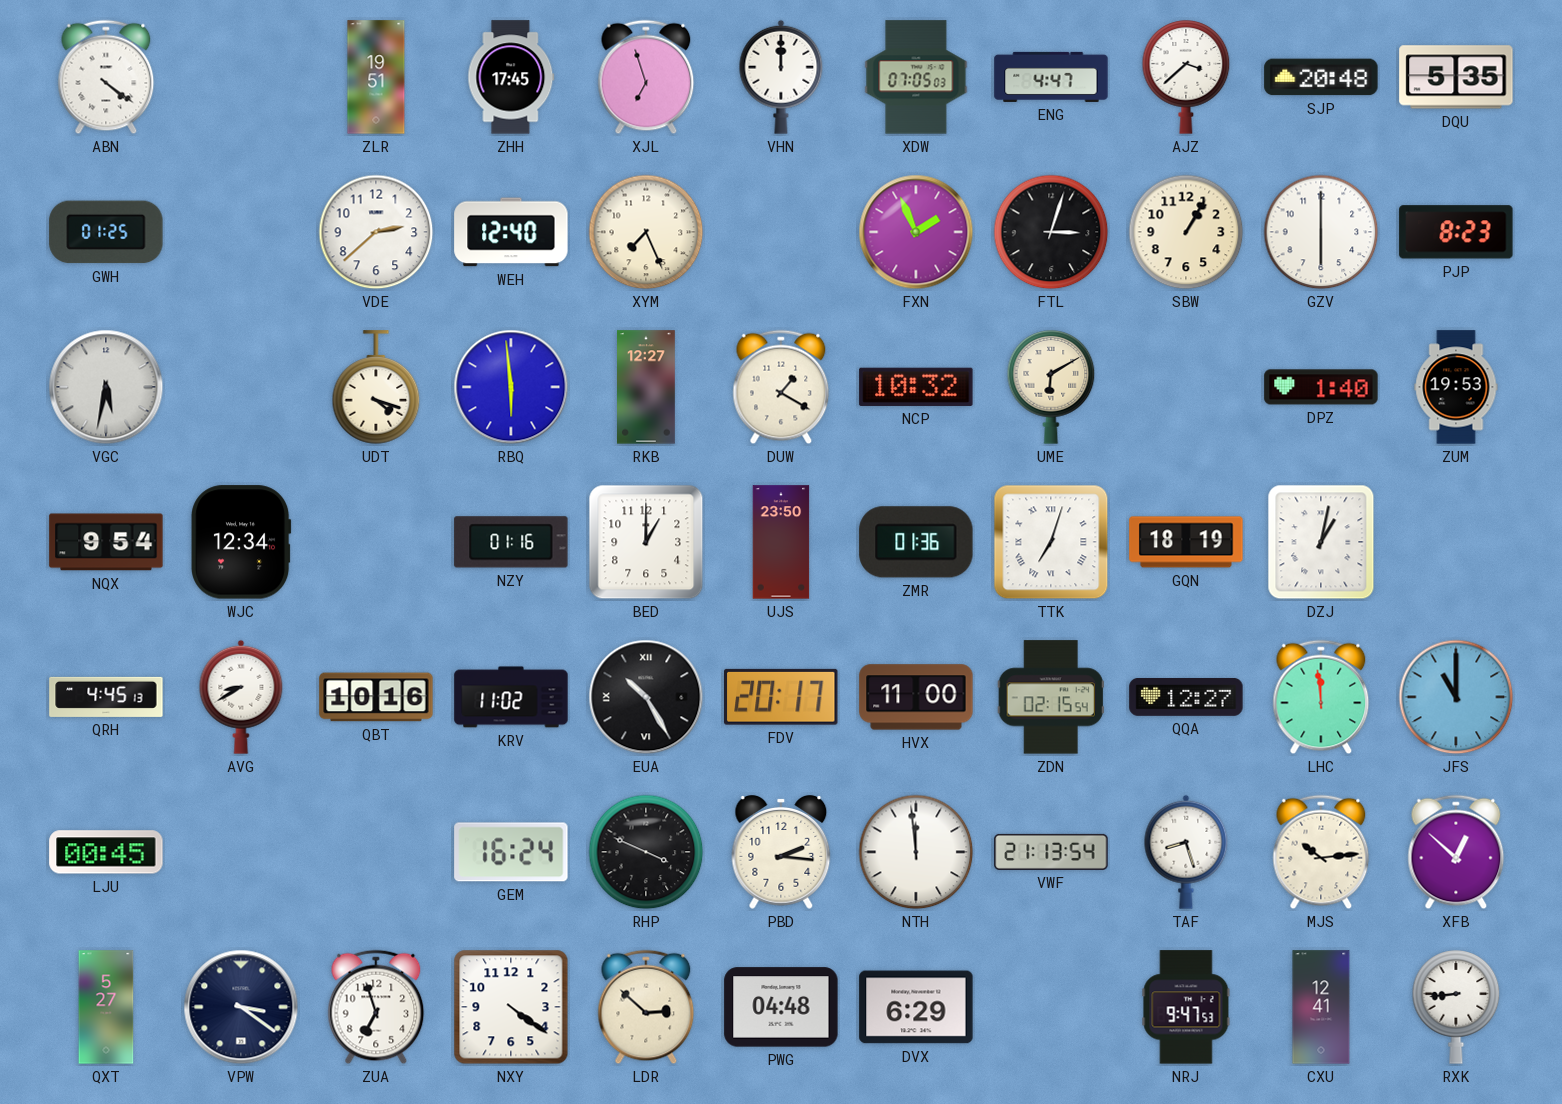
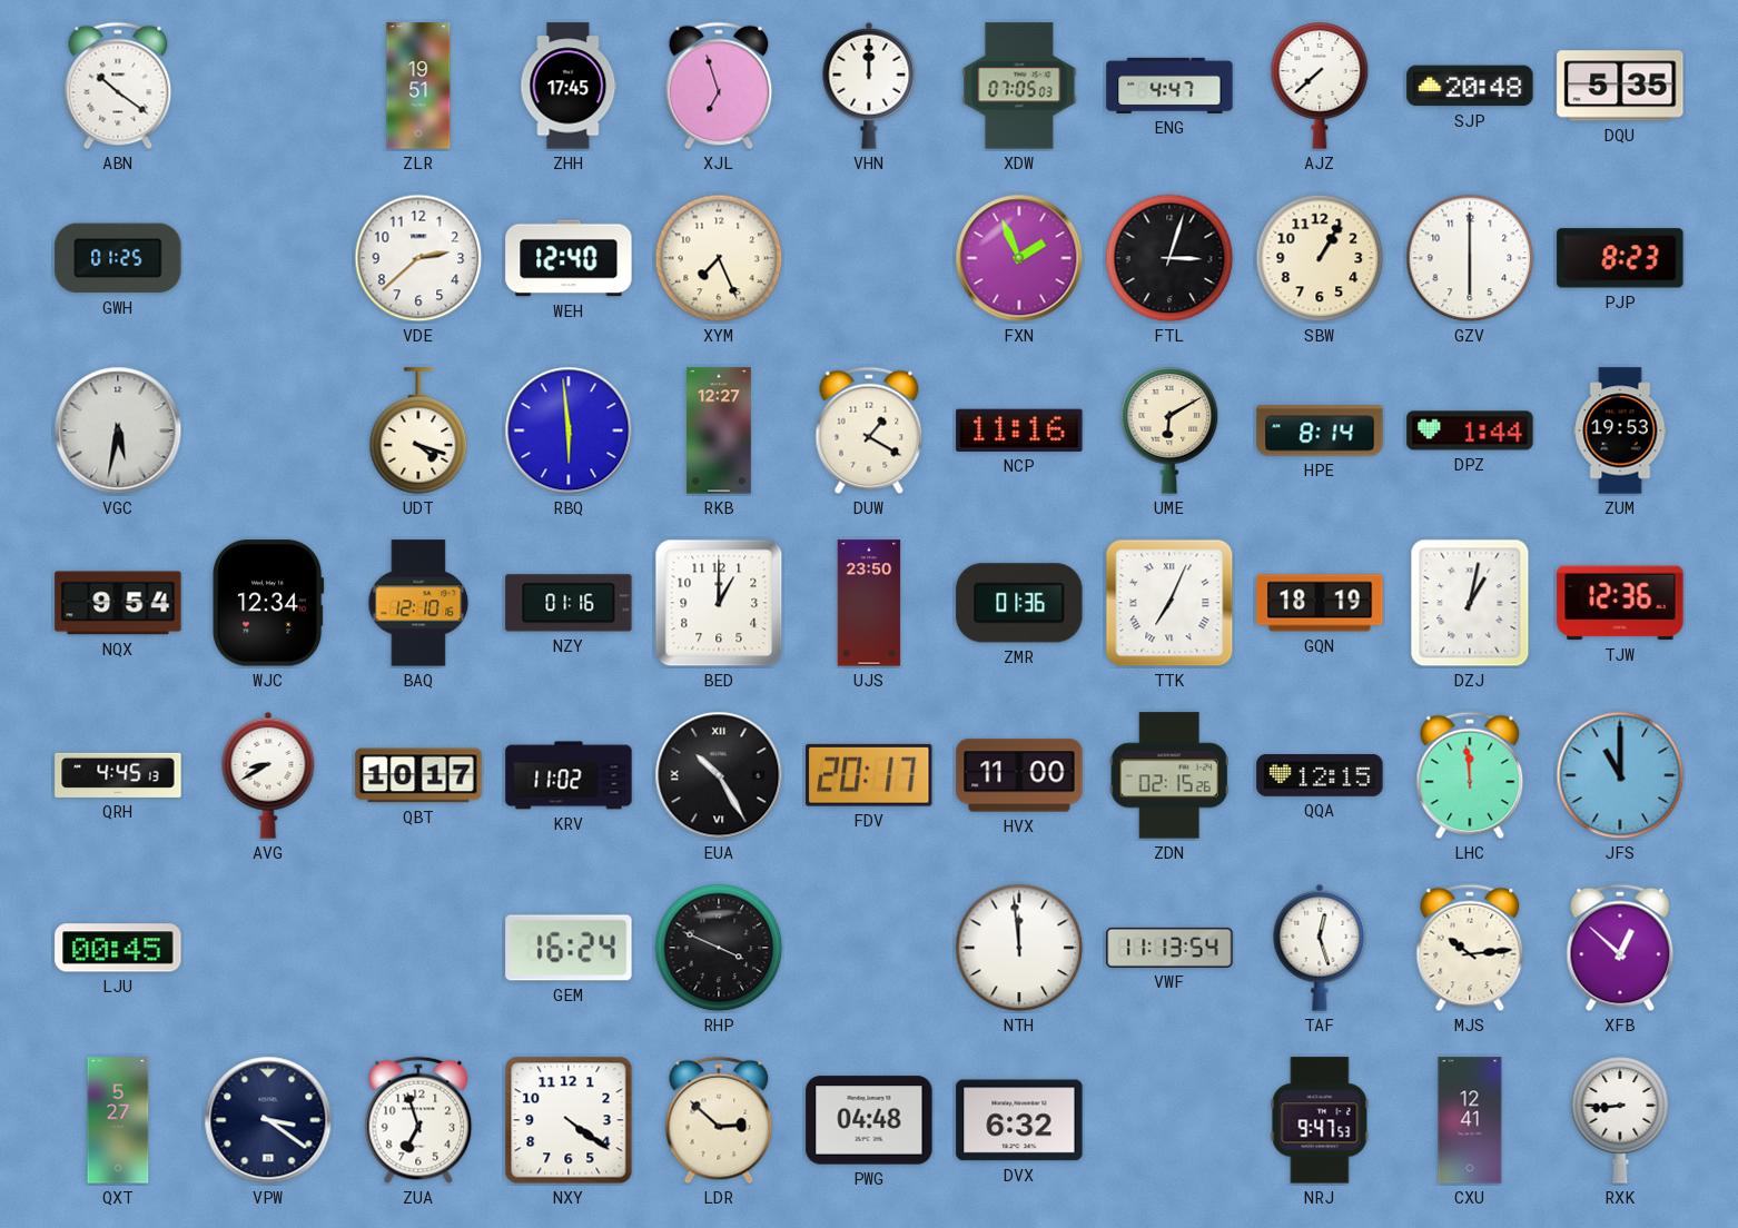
ABN: 4:21 -> 10:21
AJZ: 3:38 -> 7:38
NCP: 10:32 -> 11:16
HPE: none -> 8:14
DPZ: 1:40 -> 1:44
BAQ: none -> 12:10
TTK: 7:03 -> 7:04
TJW: none -> 12:36
QBT: 10:16 -> 10:17
ZDN: 02:15:54 -> 02:15:26
QQA: 12:27 -> 12:15
PBD: 2:16 -> none
VWF: 21:13 -> 11:13
TAF: 8:27 -> 12:27
DVX: 6:29 -> 6:32
